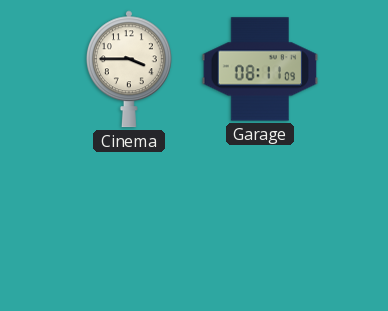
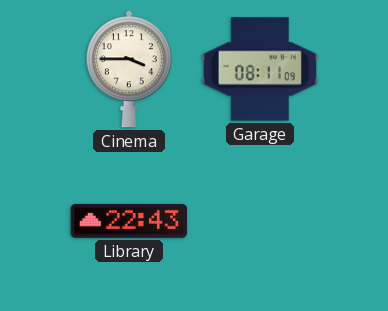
Library: none -> 22:43
